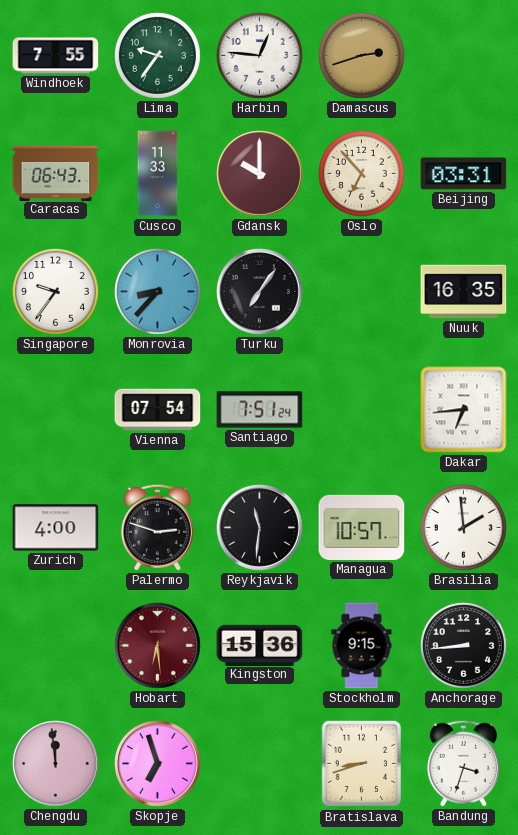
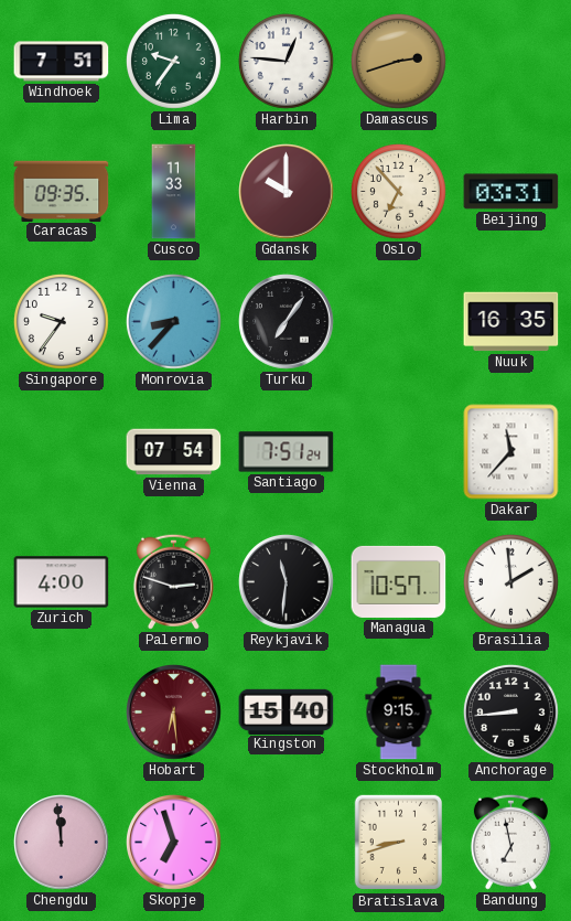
Windhoek: 7:55 -> 7:51
Caracas: 06:43 -> 09:35
Dakar: 6:44 -> 11:37
Kingston: 15:36 -> 15:40
Bandung: 3:33 -> 6:58
